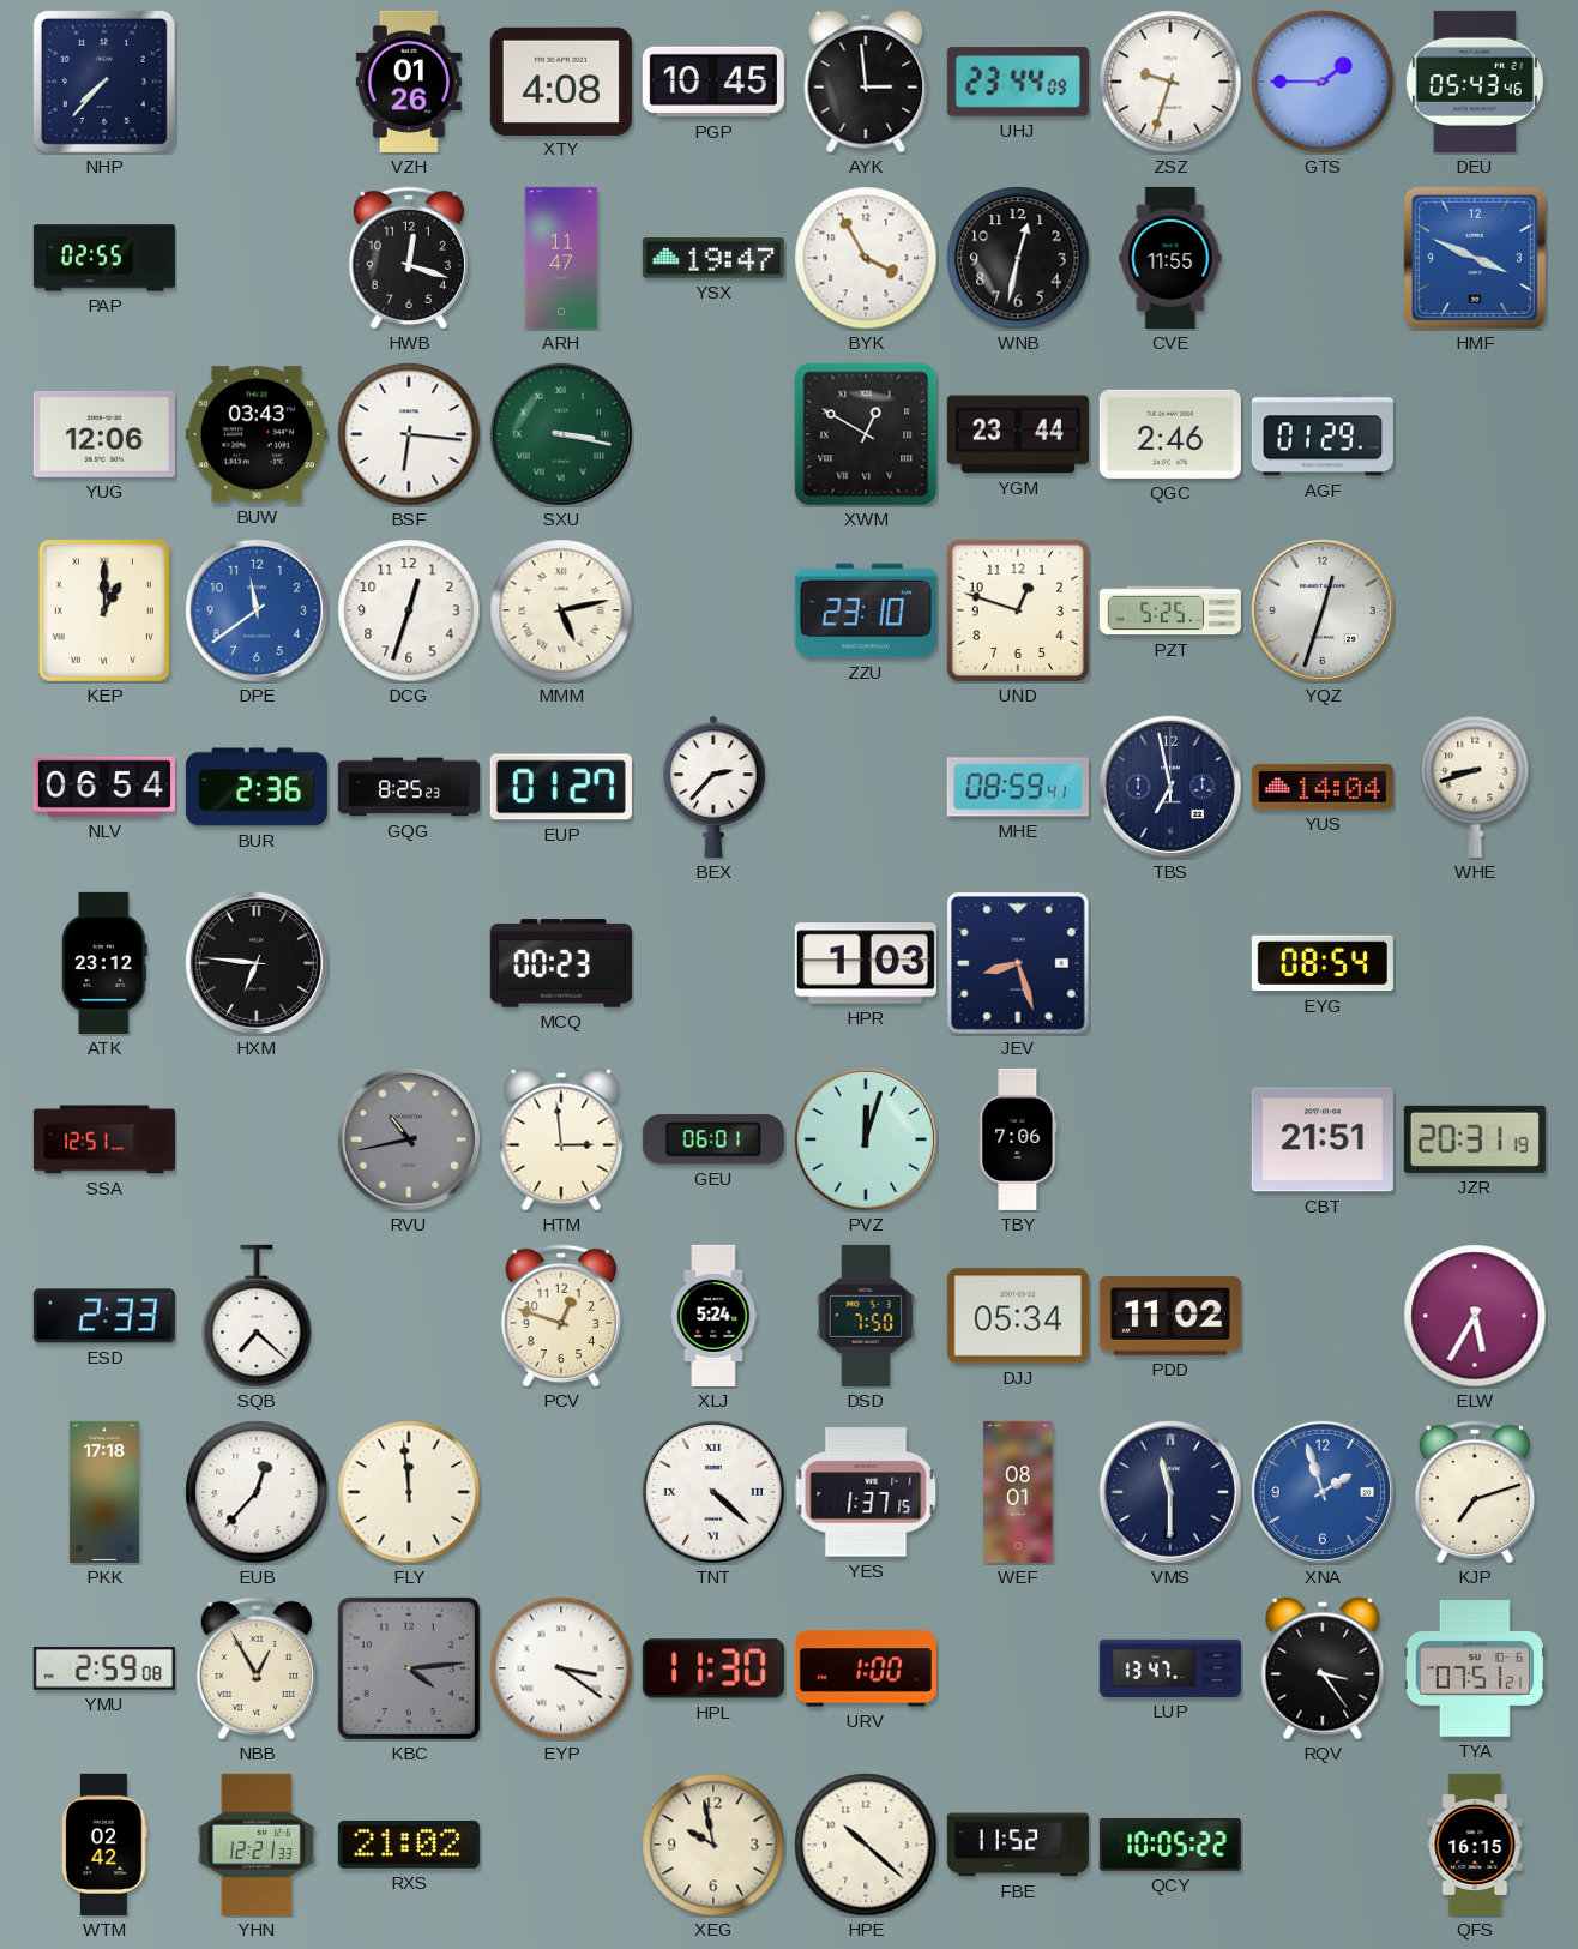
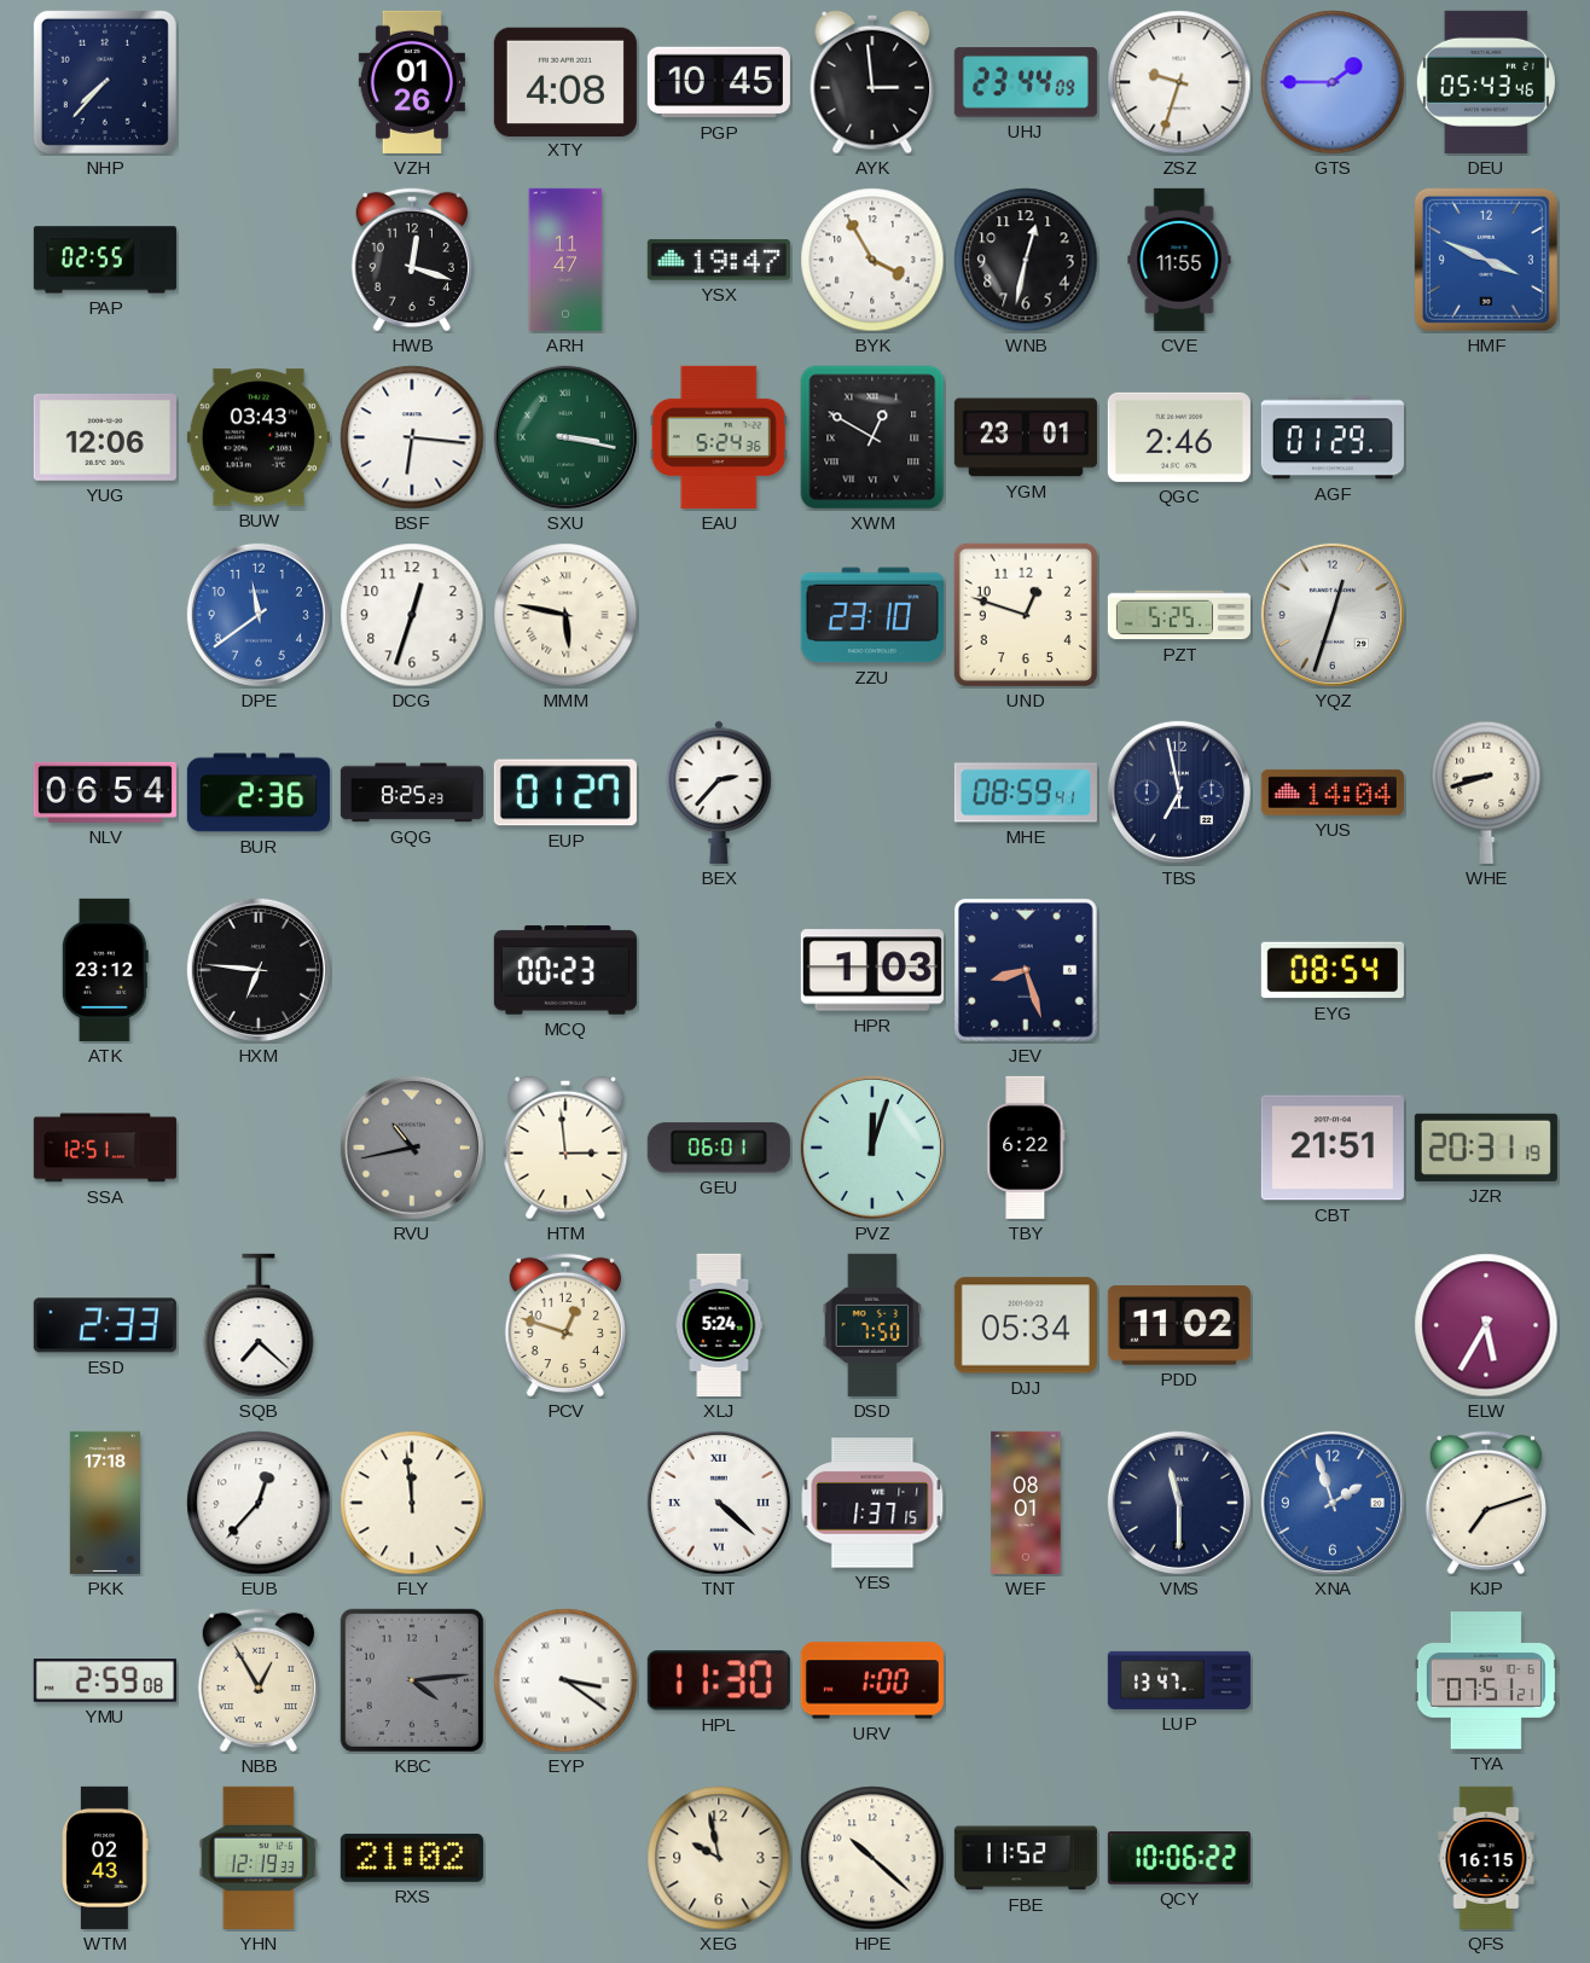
EAU: none -> 5:24
YGM: 23:44 -> 23:01
KEP: 1:00 -> none
MMM: 5:13 -> 5:47
TBY: 7:06 -> 6:22
RQV: 3:24 -> none
WTM: 02:42 -> 02:43
YHN: 12:21 -> 12:19
QCY: 10:05 -> 10:06
